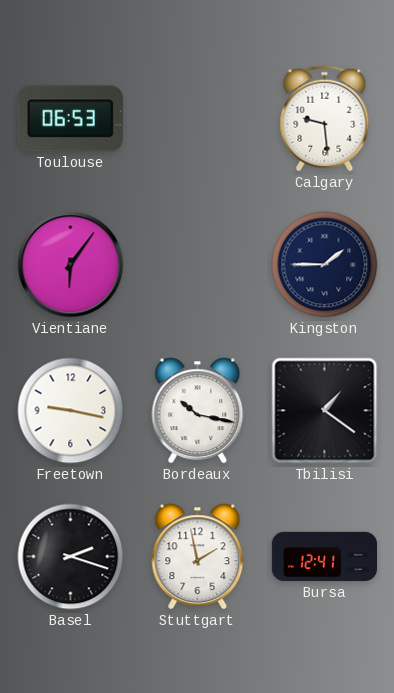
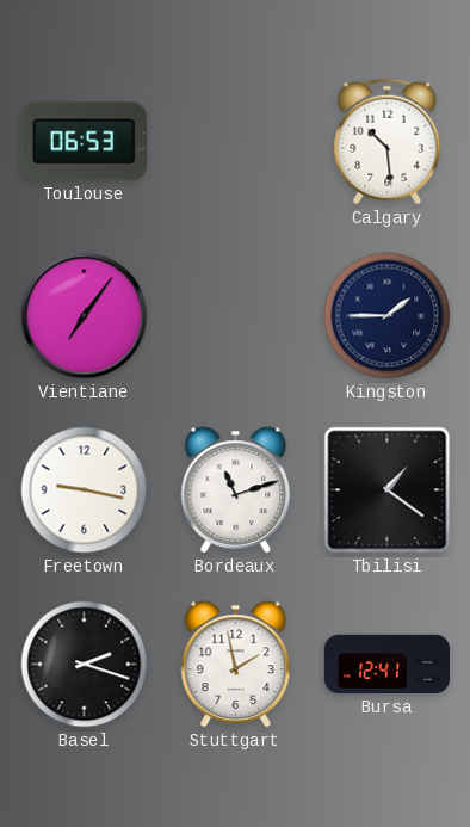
Calgary: 9:29 -> 10:29
Vientiane: 6:06 -> 7:06
Bordeaux: 10:17 -> 11:12
